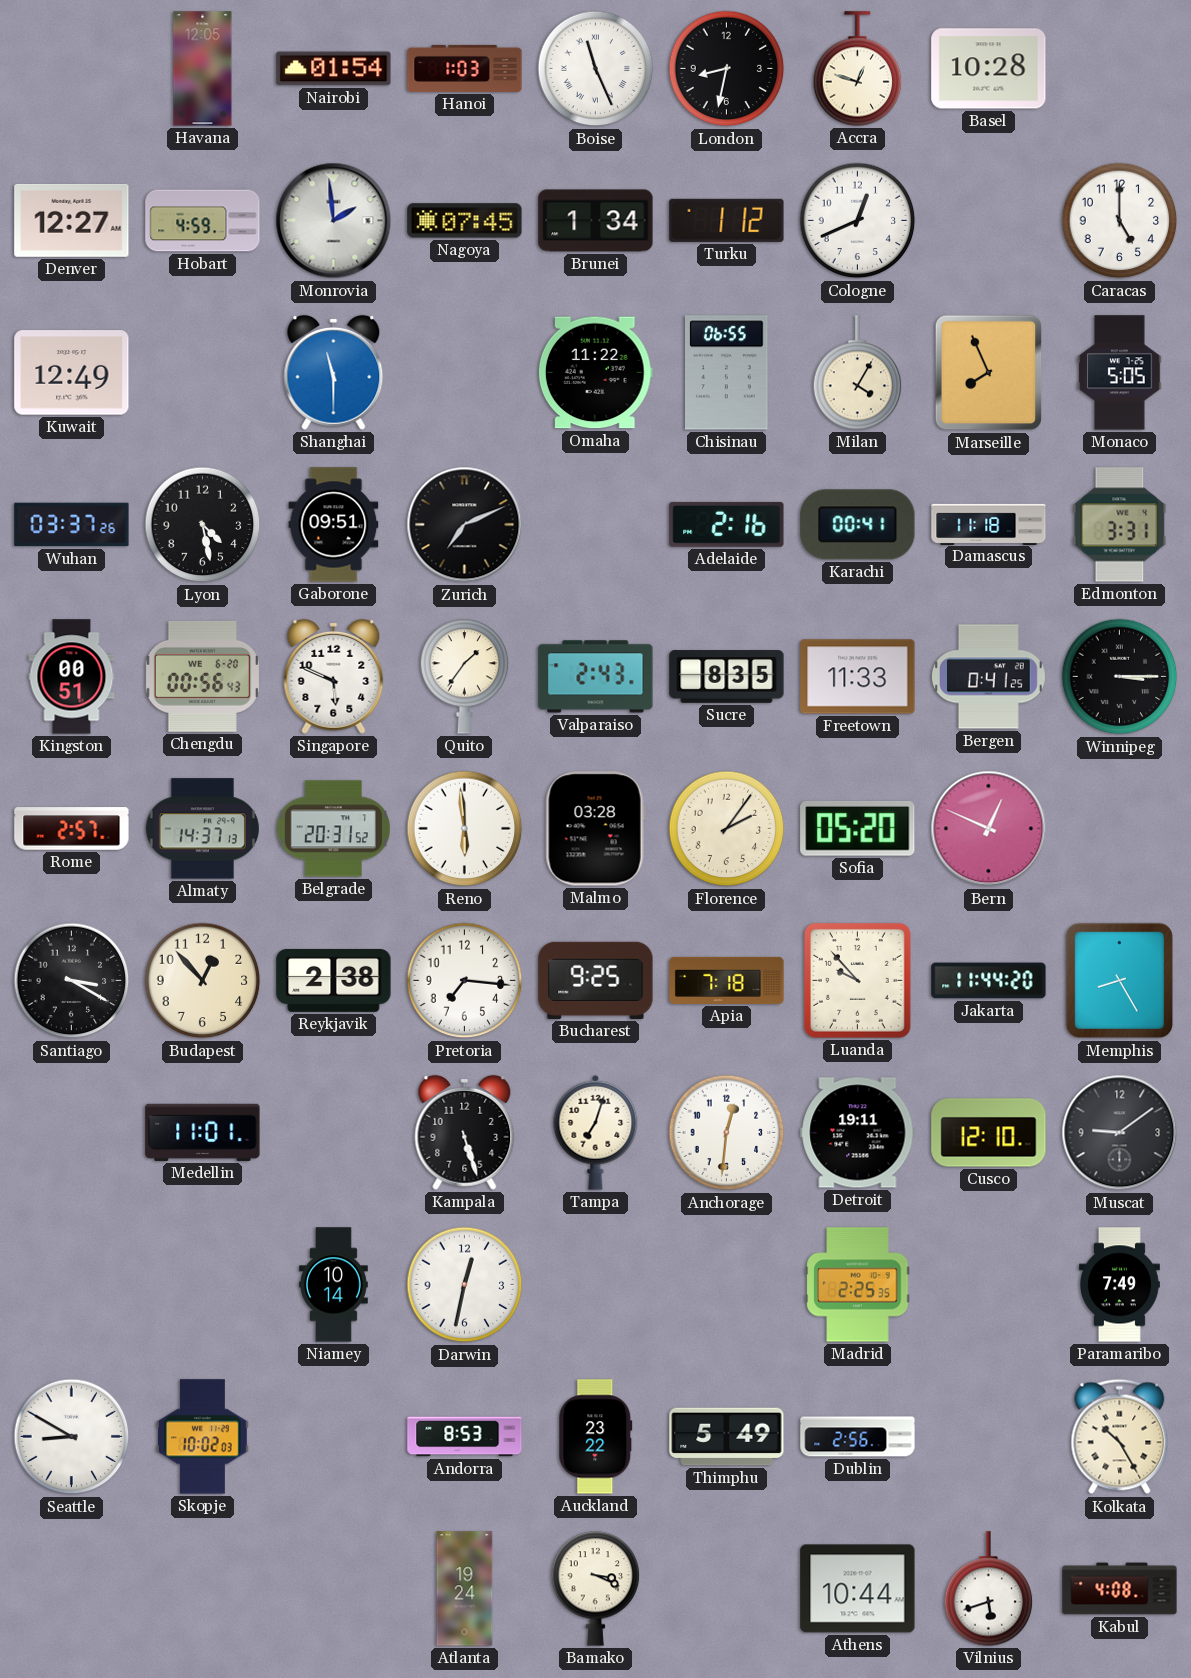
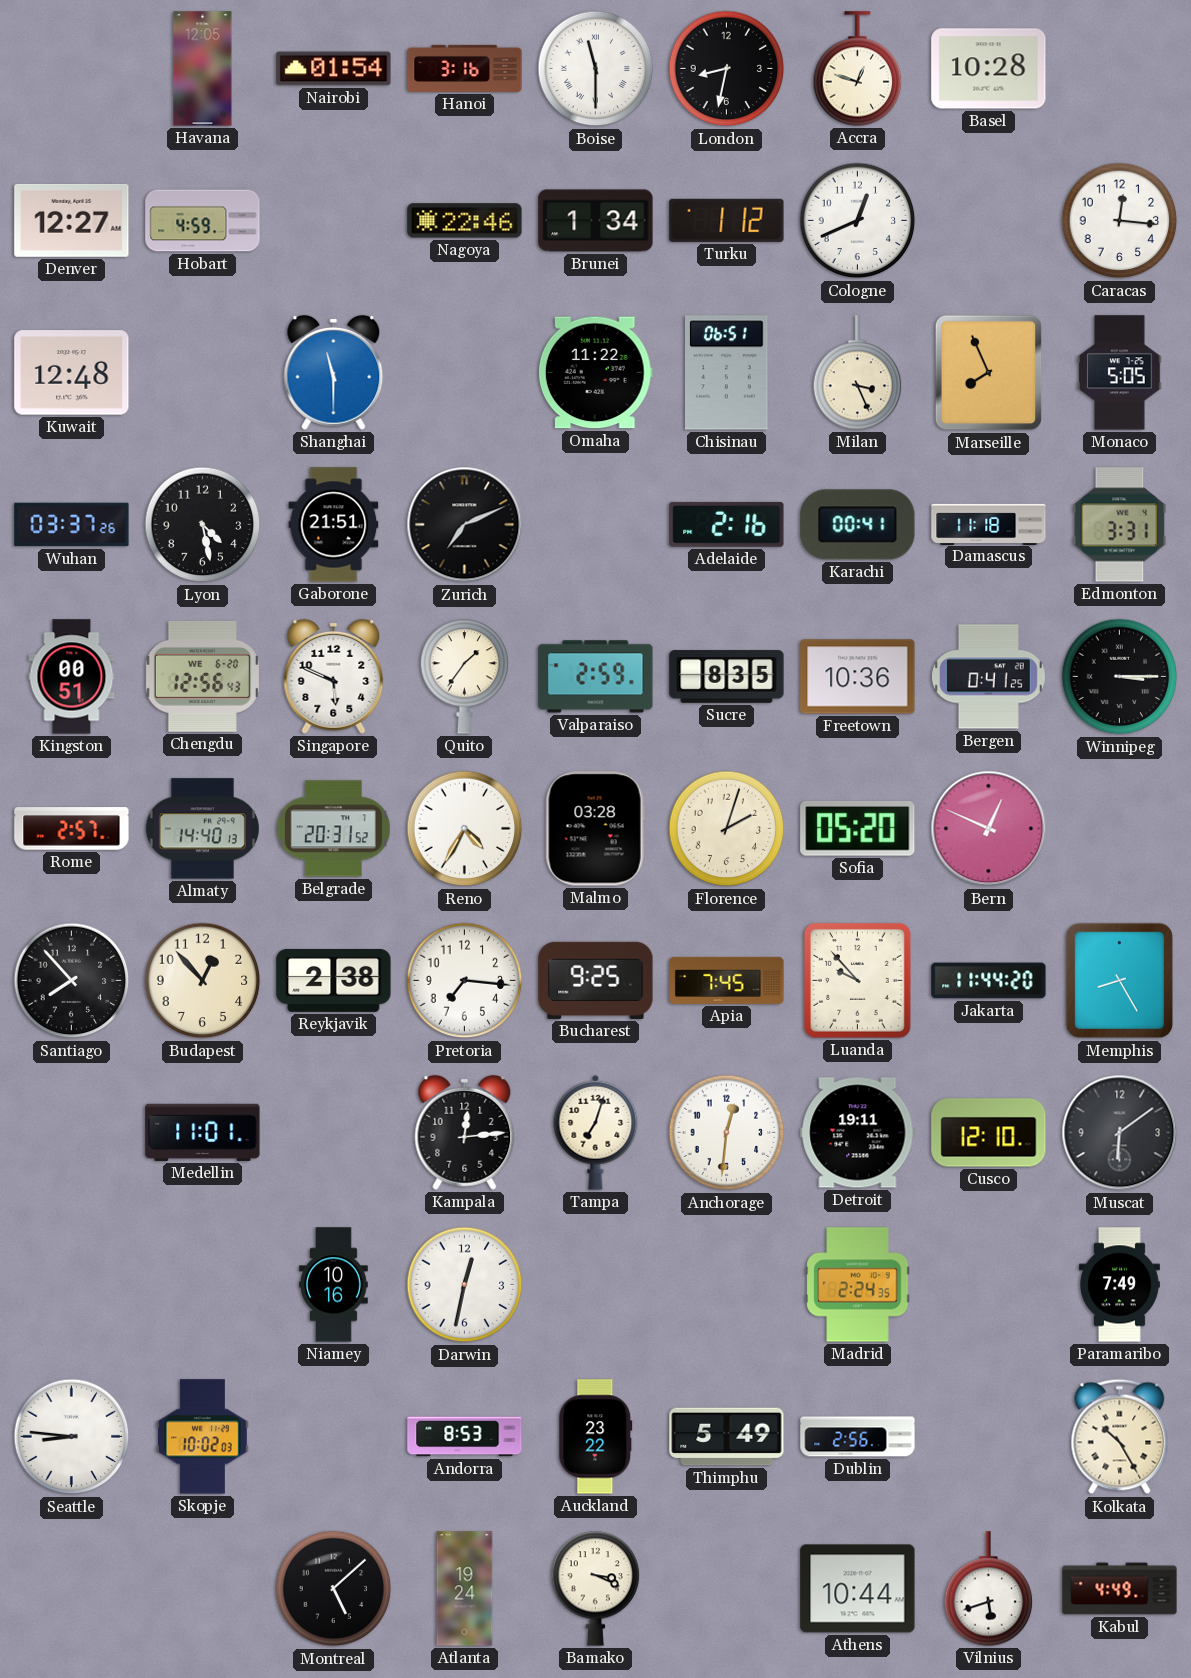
Hanoi: 1:03 -> 3:16
Boise: 11:26 -> 11:30
Monrovia: 1:59 -> none
Nagoya: 07:45 -> 22:46
Caracas: 5:00 -> 12:16
Kuwait: 12:49 -> 12:48
Chisinau: 06:55 -> 06:51
Milan: 4:05 -> 3:26
Gaborone: 09:51 -> 21:51
Chengdu: 00:56 -> 12:56
Valparaiso: 2:43 -> 2:59
Freetown: 11:33 -> 10:36
Almaty: 14:37 -> 14:40
Reno: 5:59 -> 4:35
Florence: 2:06 -> 2:03
Santiago: 3:20 -> 7:53
Apia: 7:18 -> 7:45
Kampala: 5:27 -> 12:14
Muscat: 9:09 -> 6:09
Niamey: 10:14 -> 10:16
Madrid: 2:25 -> 2:24
Seattle: 8:50 -> 8:46
Montreal: none -> 5:08
Kabul: 4:08 -> 4:49
